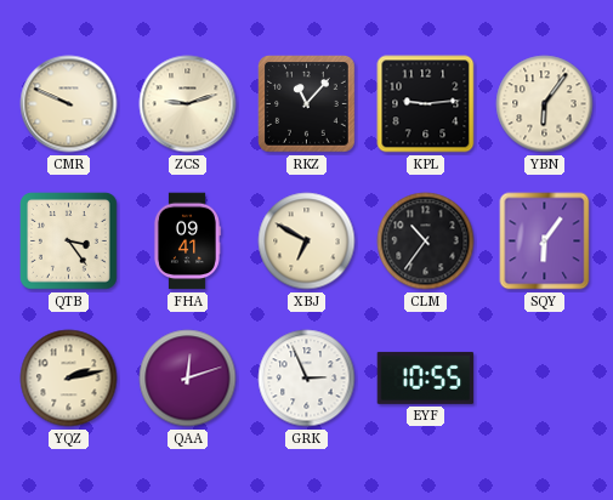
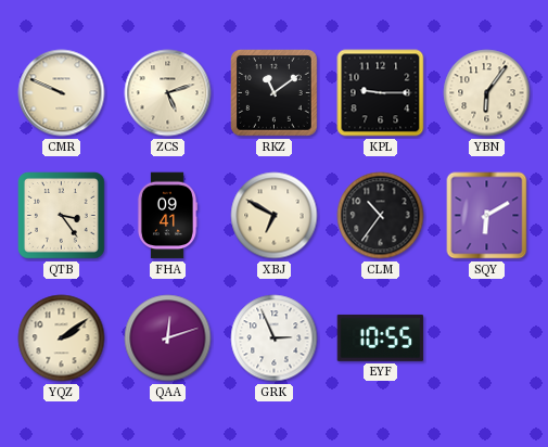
ZCS: 9:12 -> 5:12
RKZ: 11:07 -> 11:09
KPL: 9:14 -> 9:15
SQY: 6:06 -> 6:10
YQZ: 2:13 -> 2:09
